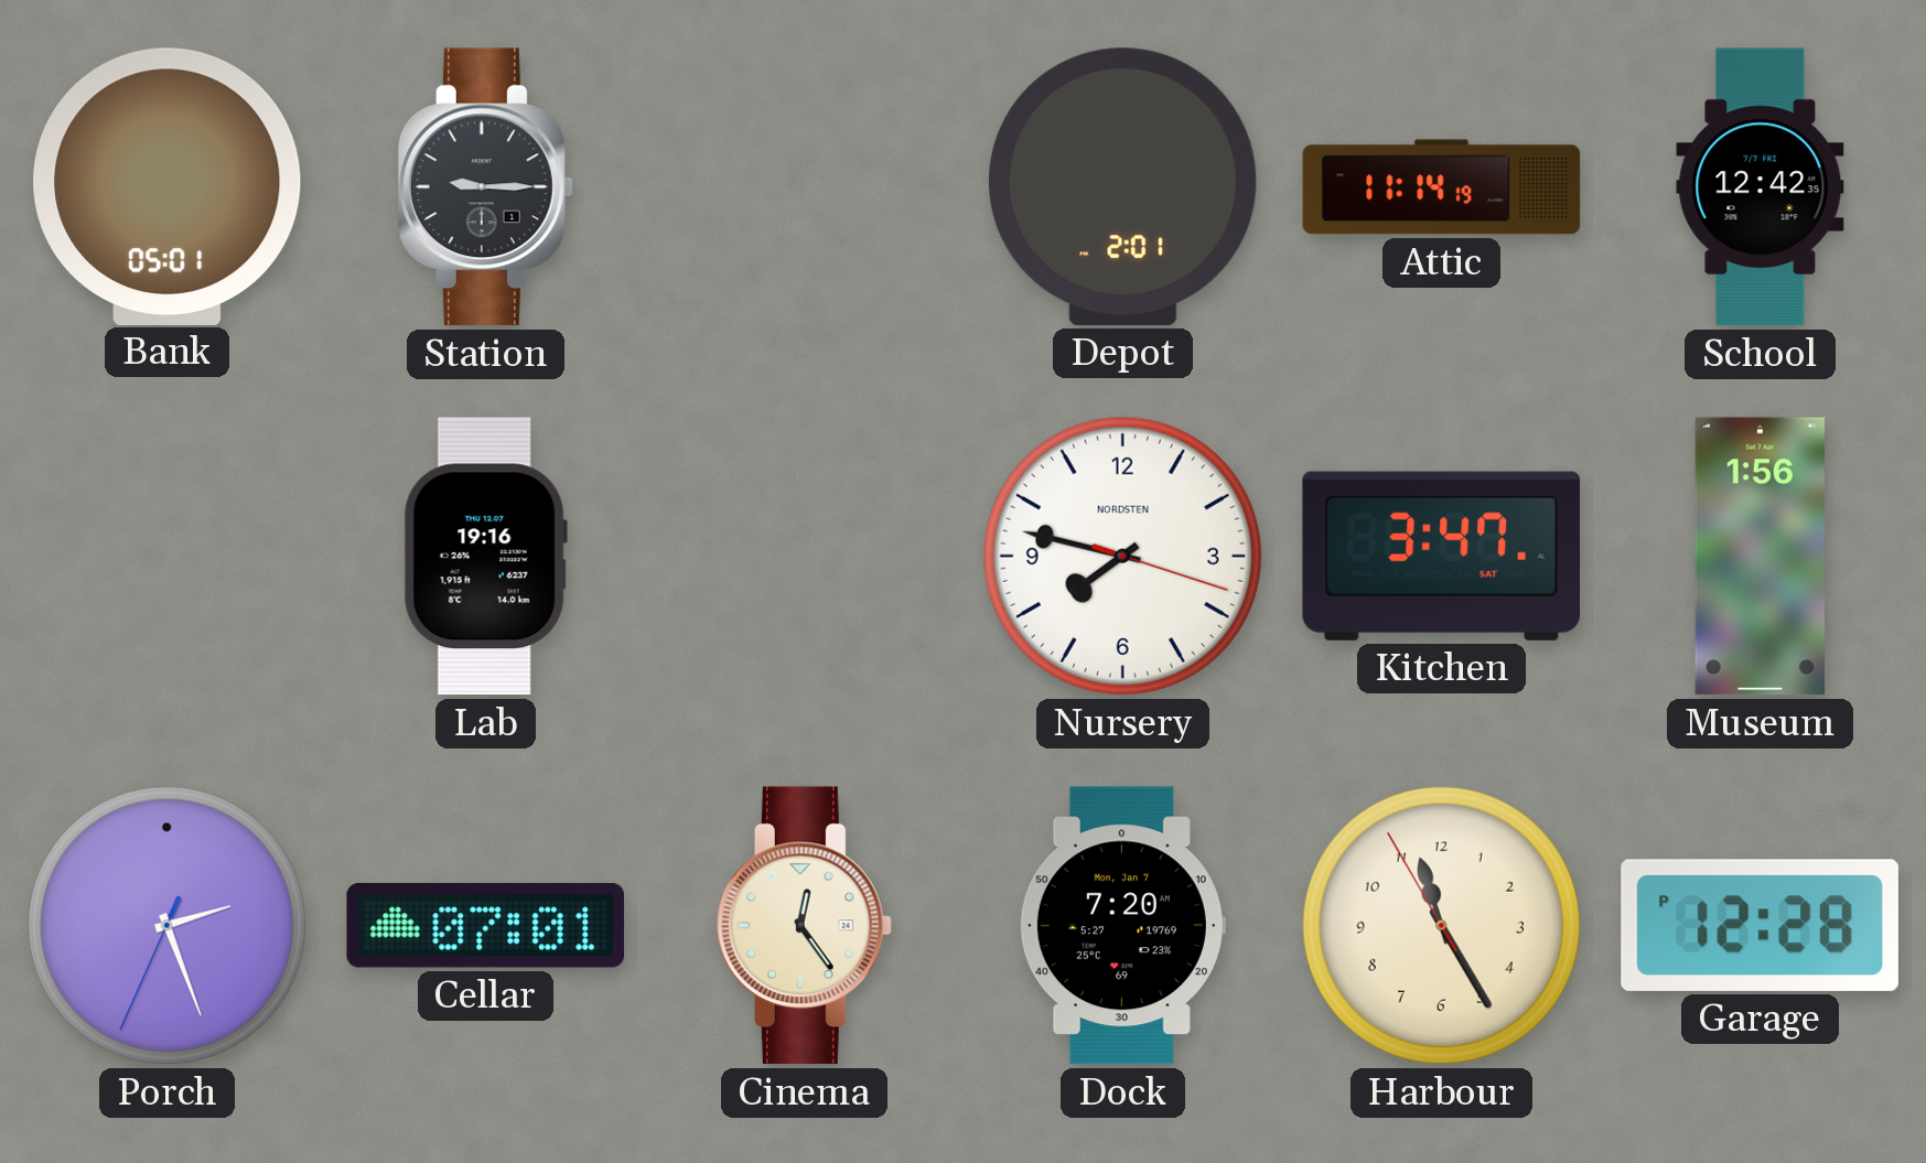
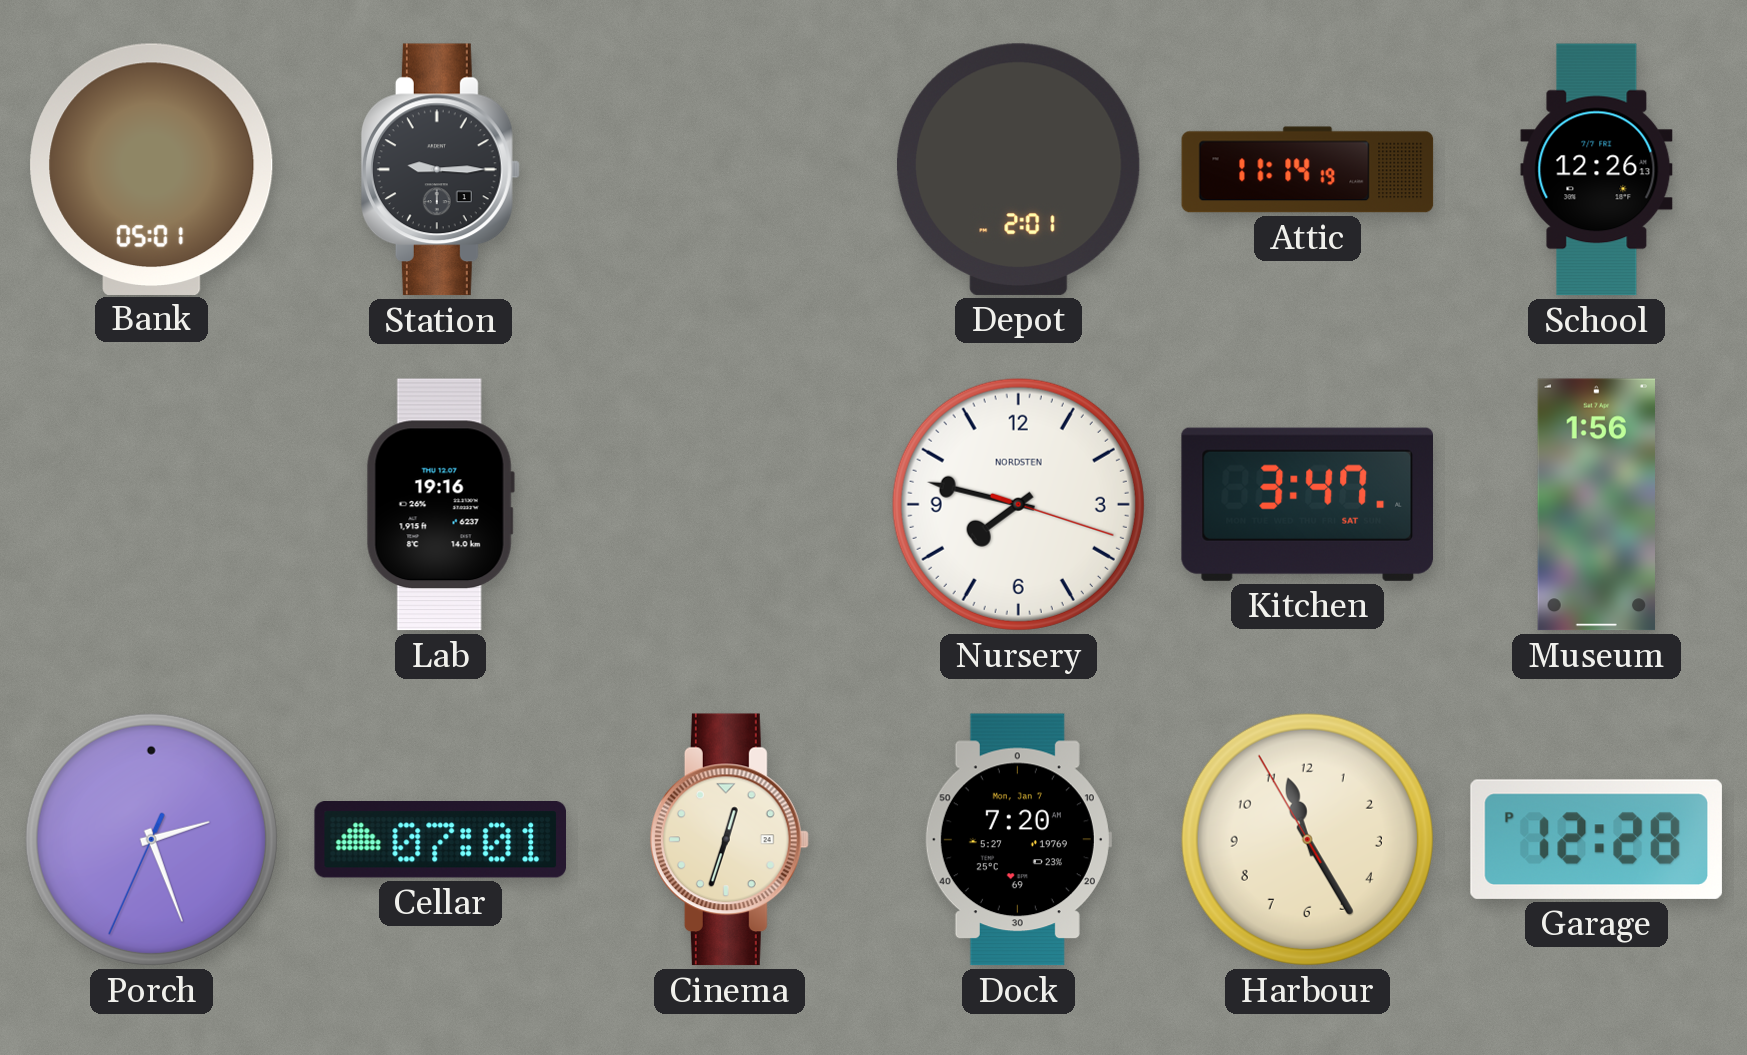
School: 12:42 -> 12:26
Cinema: 12:24 -> 12:33
